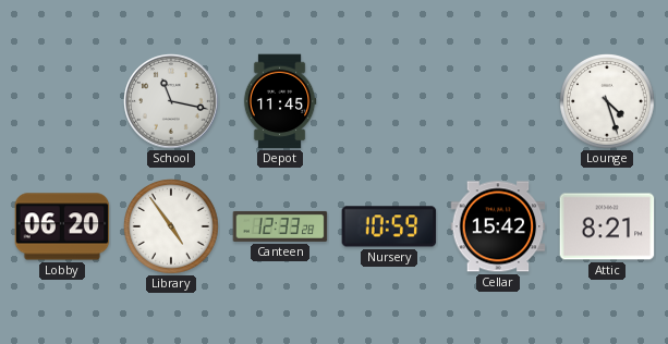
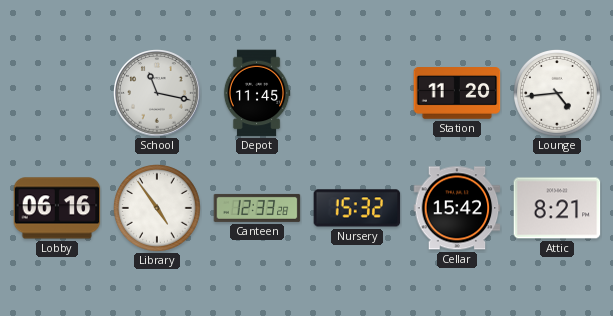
Station: none -> 11:20
Lounge: 4:27 -> 4:44
Lobby: 06:20 -> 06:16
Nursery: 10:59 -> 15:32
